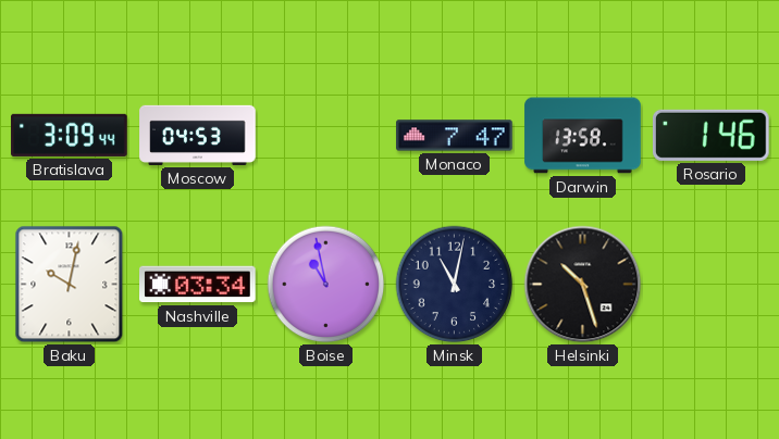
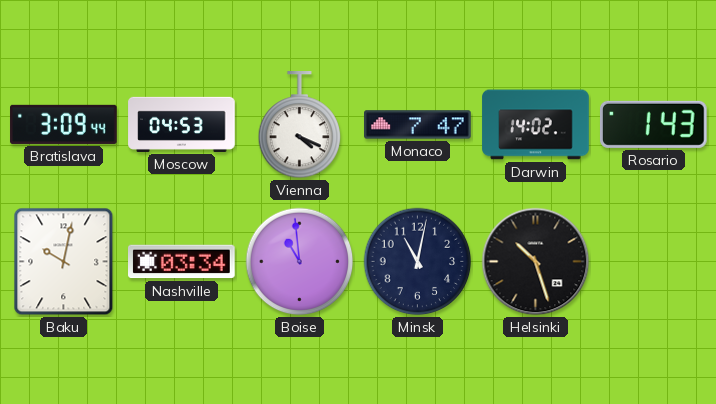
Vienna: none -> 4:19
Darwin: 13:58 -> 14:02
Rosario: 1:46 -> 1:43
Boise: 10:58 -> 10:59
